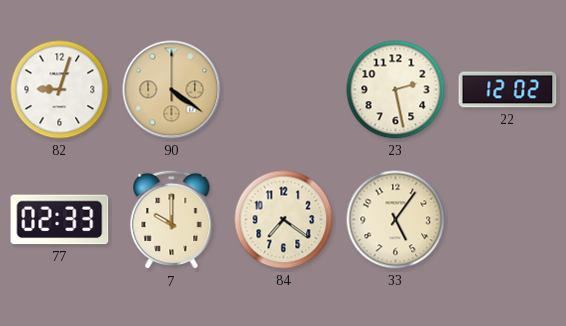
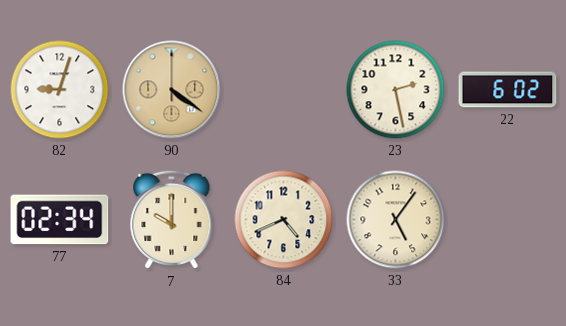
22: 12:02 -> 6:02
77: 02:33 -> 02:34
84: 7:21 -> 4:41
